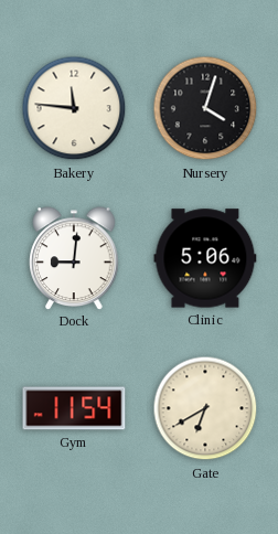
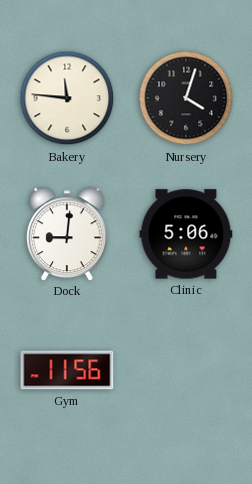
Gym: 11:54 -> 11:56
Gate: 6:40 -> none
